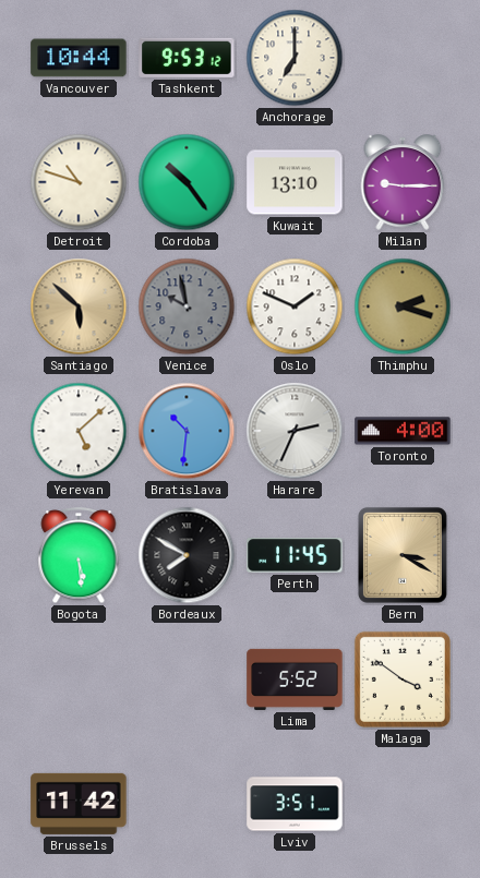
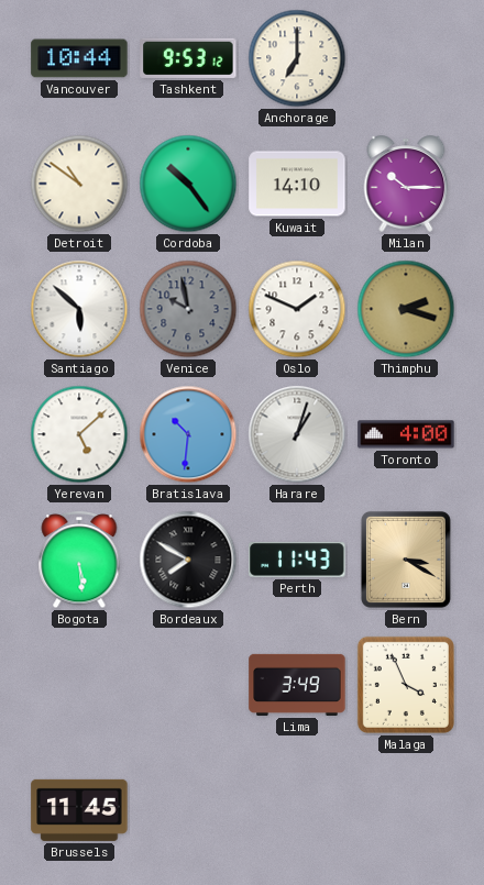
Detroit: 10:48 -> 10:51
Kuwait: 13:10 -> 14:10
Milan: 9:15 -> 10:15
Santiago dial: champagne -> white
Harare: 2:34 -> 1:03
Perth: 11:45 -> 11:43
Lima: 5:52 -> 3:49
Malaga: 3:51 -> 3:56
Brussels: 11:42 -> 11:45
Lviv: 3:51 -> none
